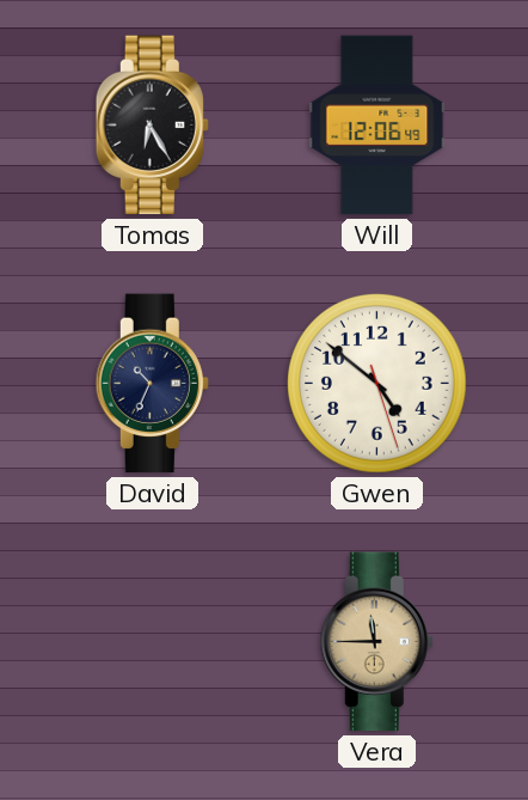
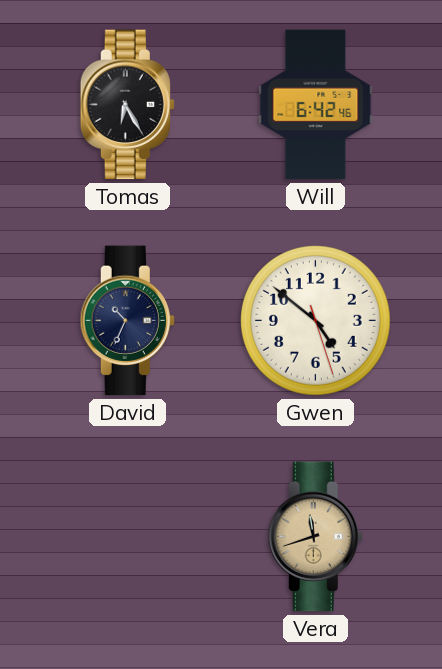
Will: 12:06 -> 6:42
Vera: 11:45 -> 11:42
